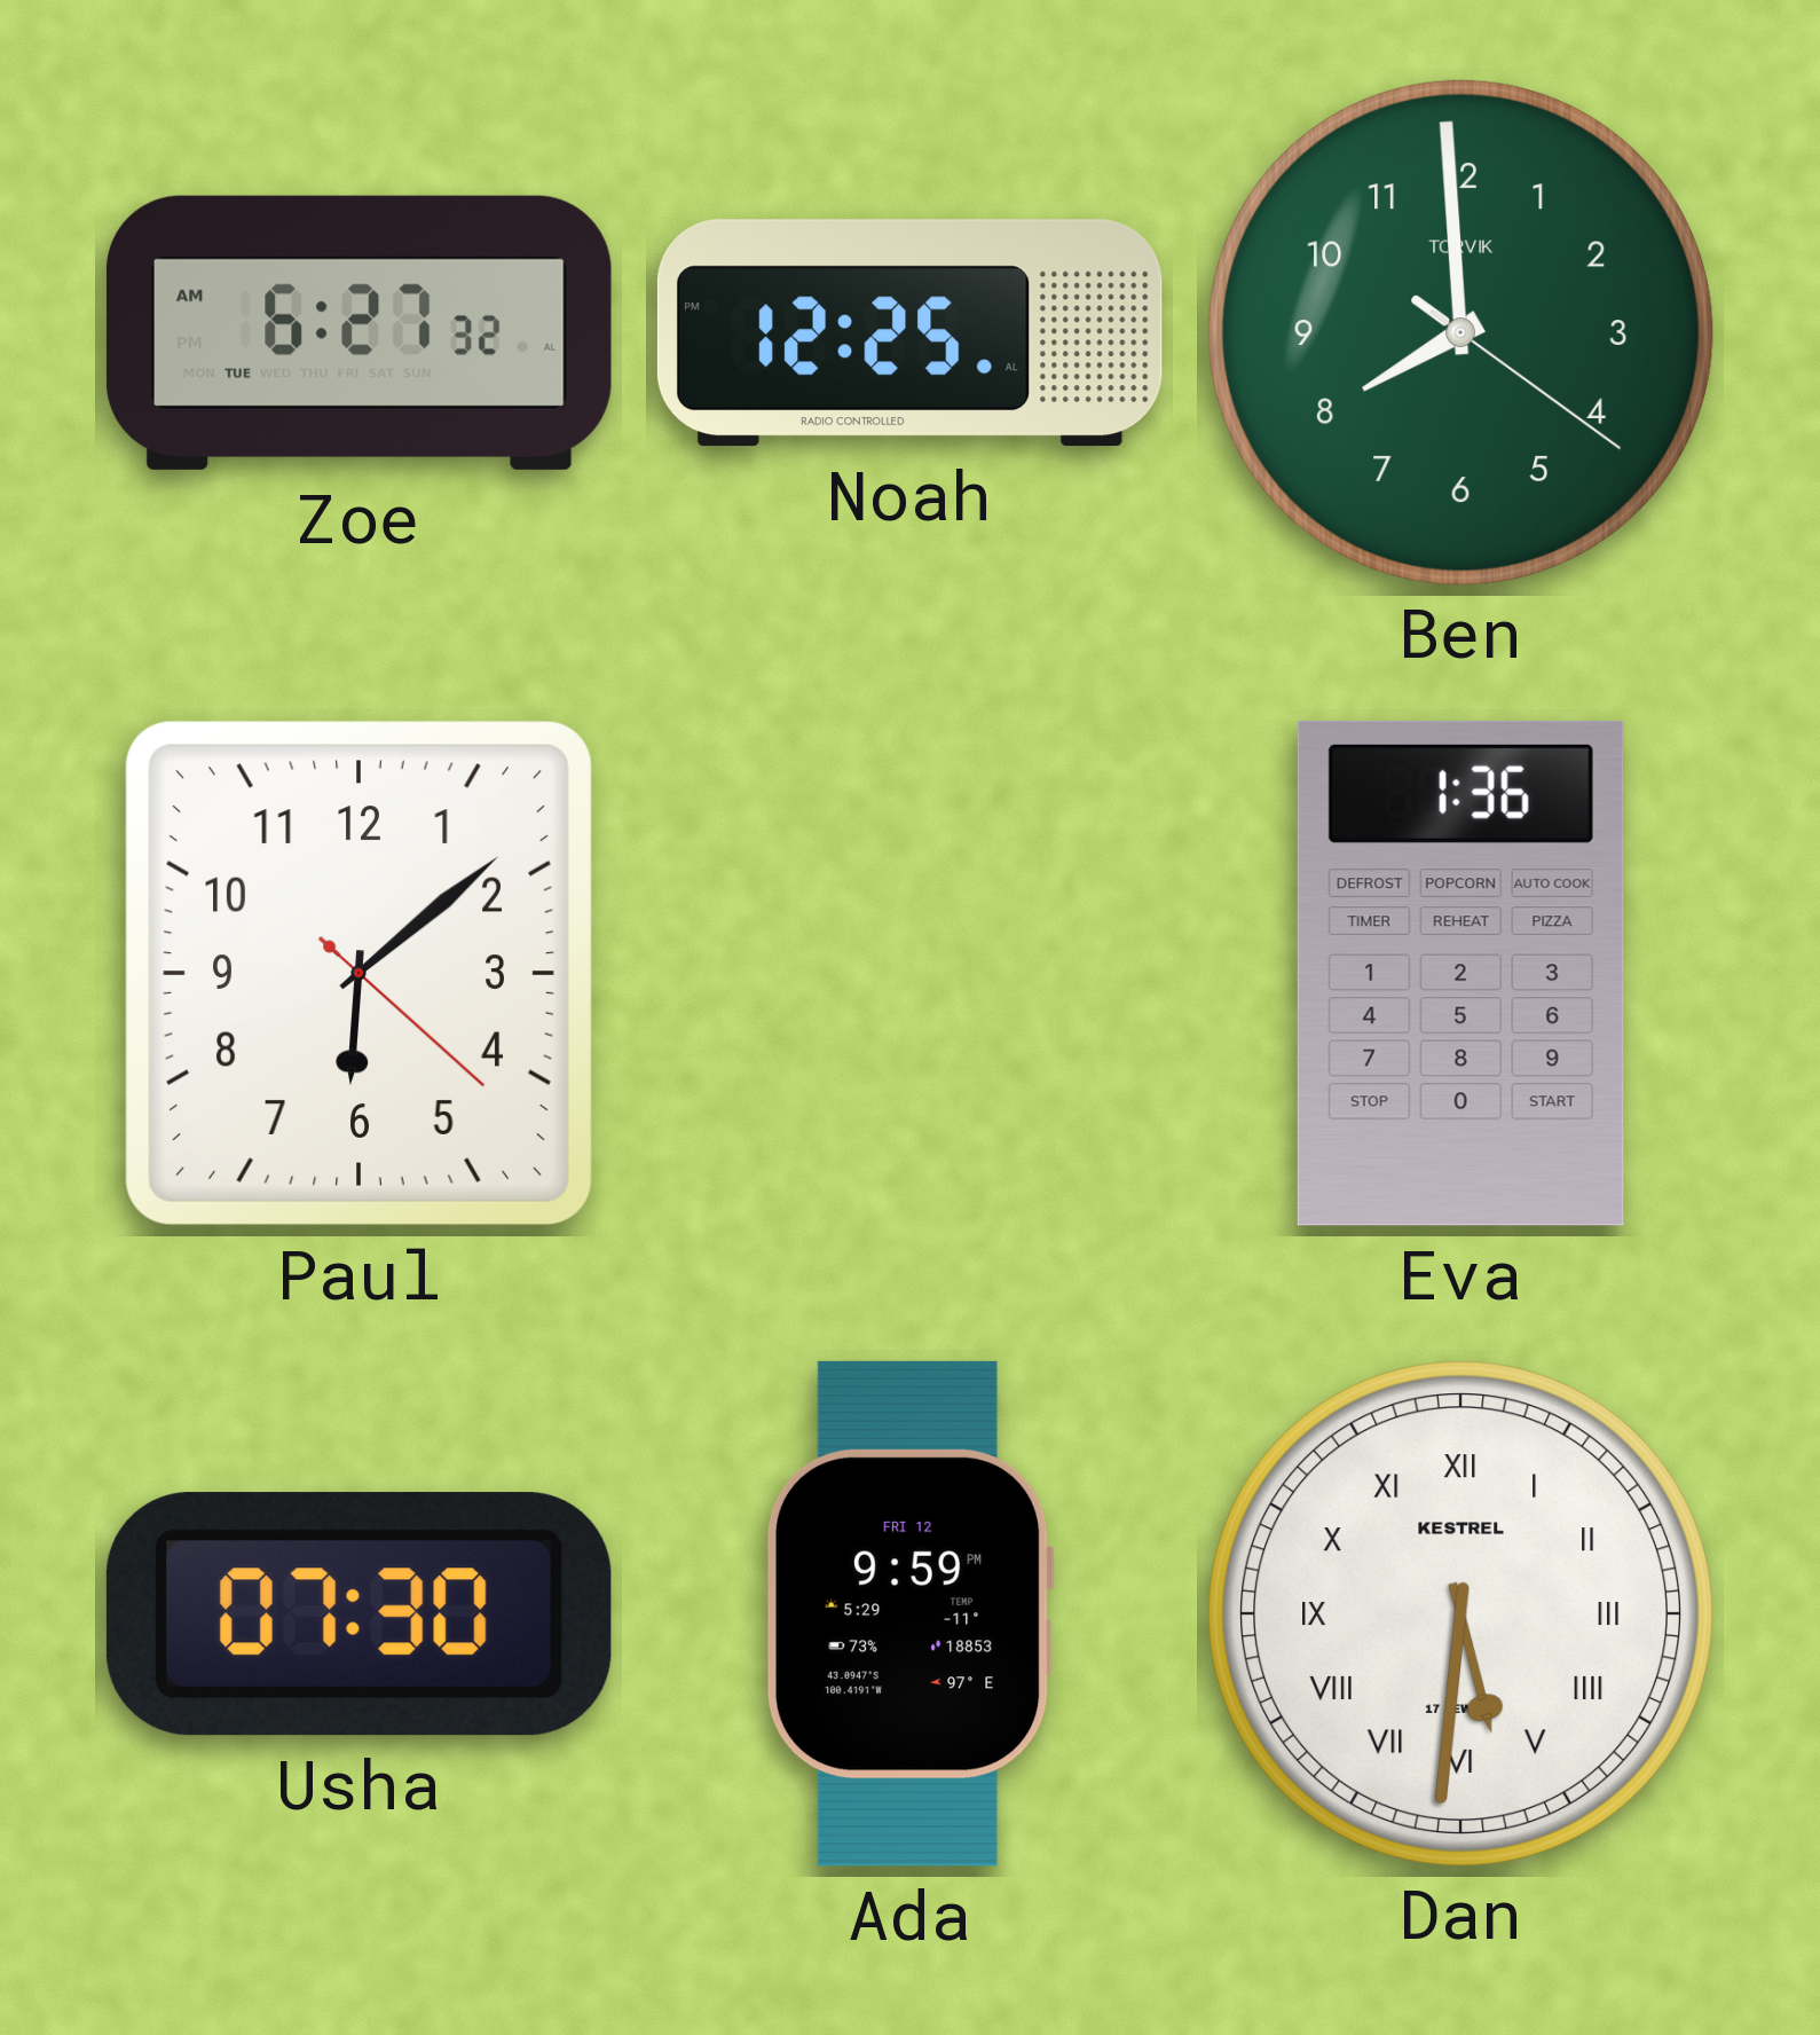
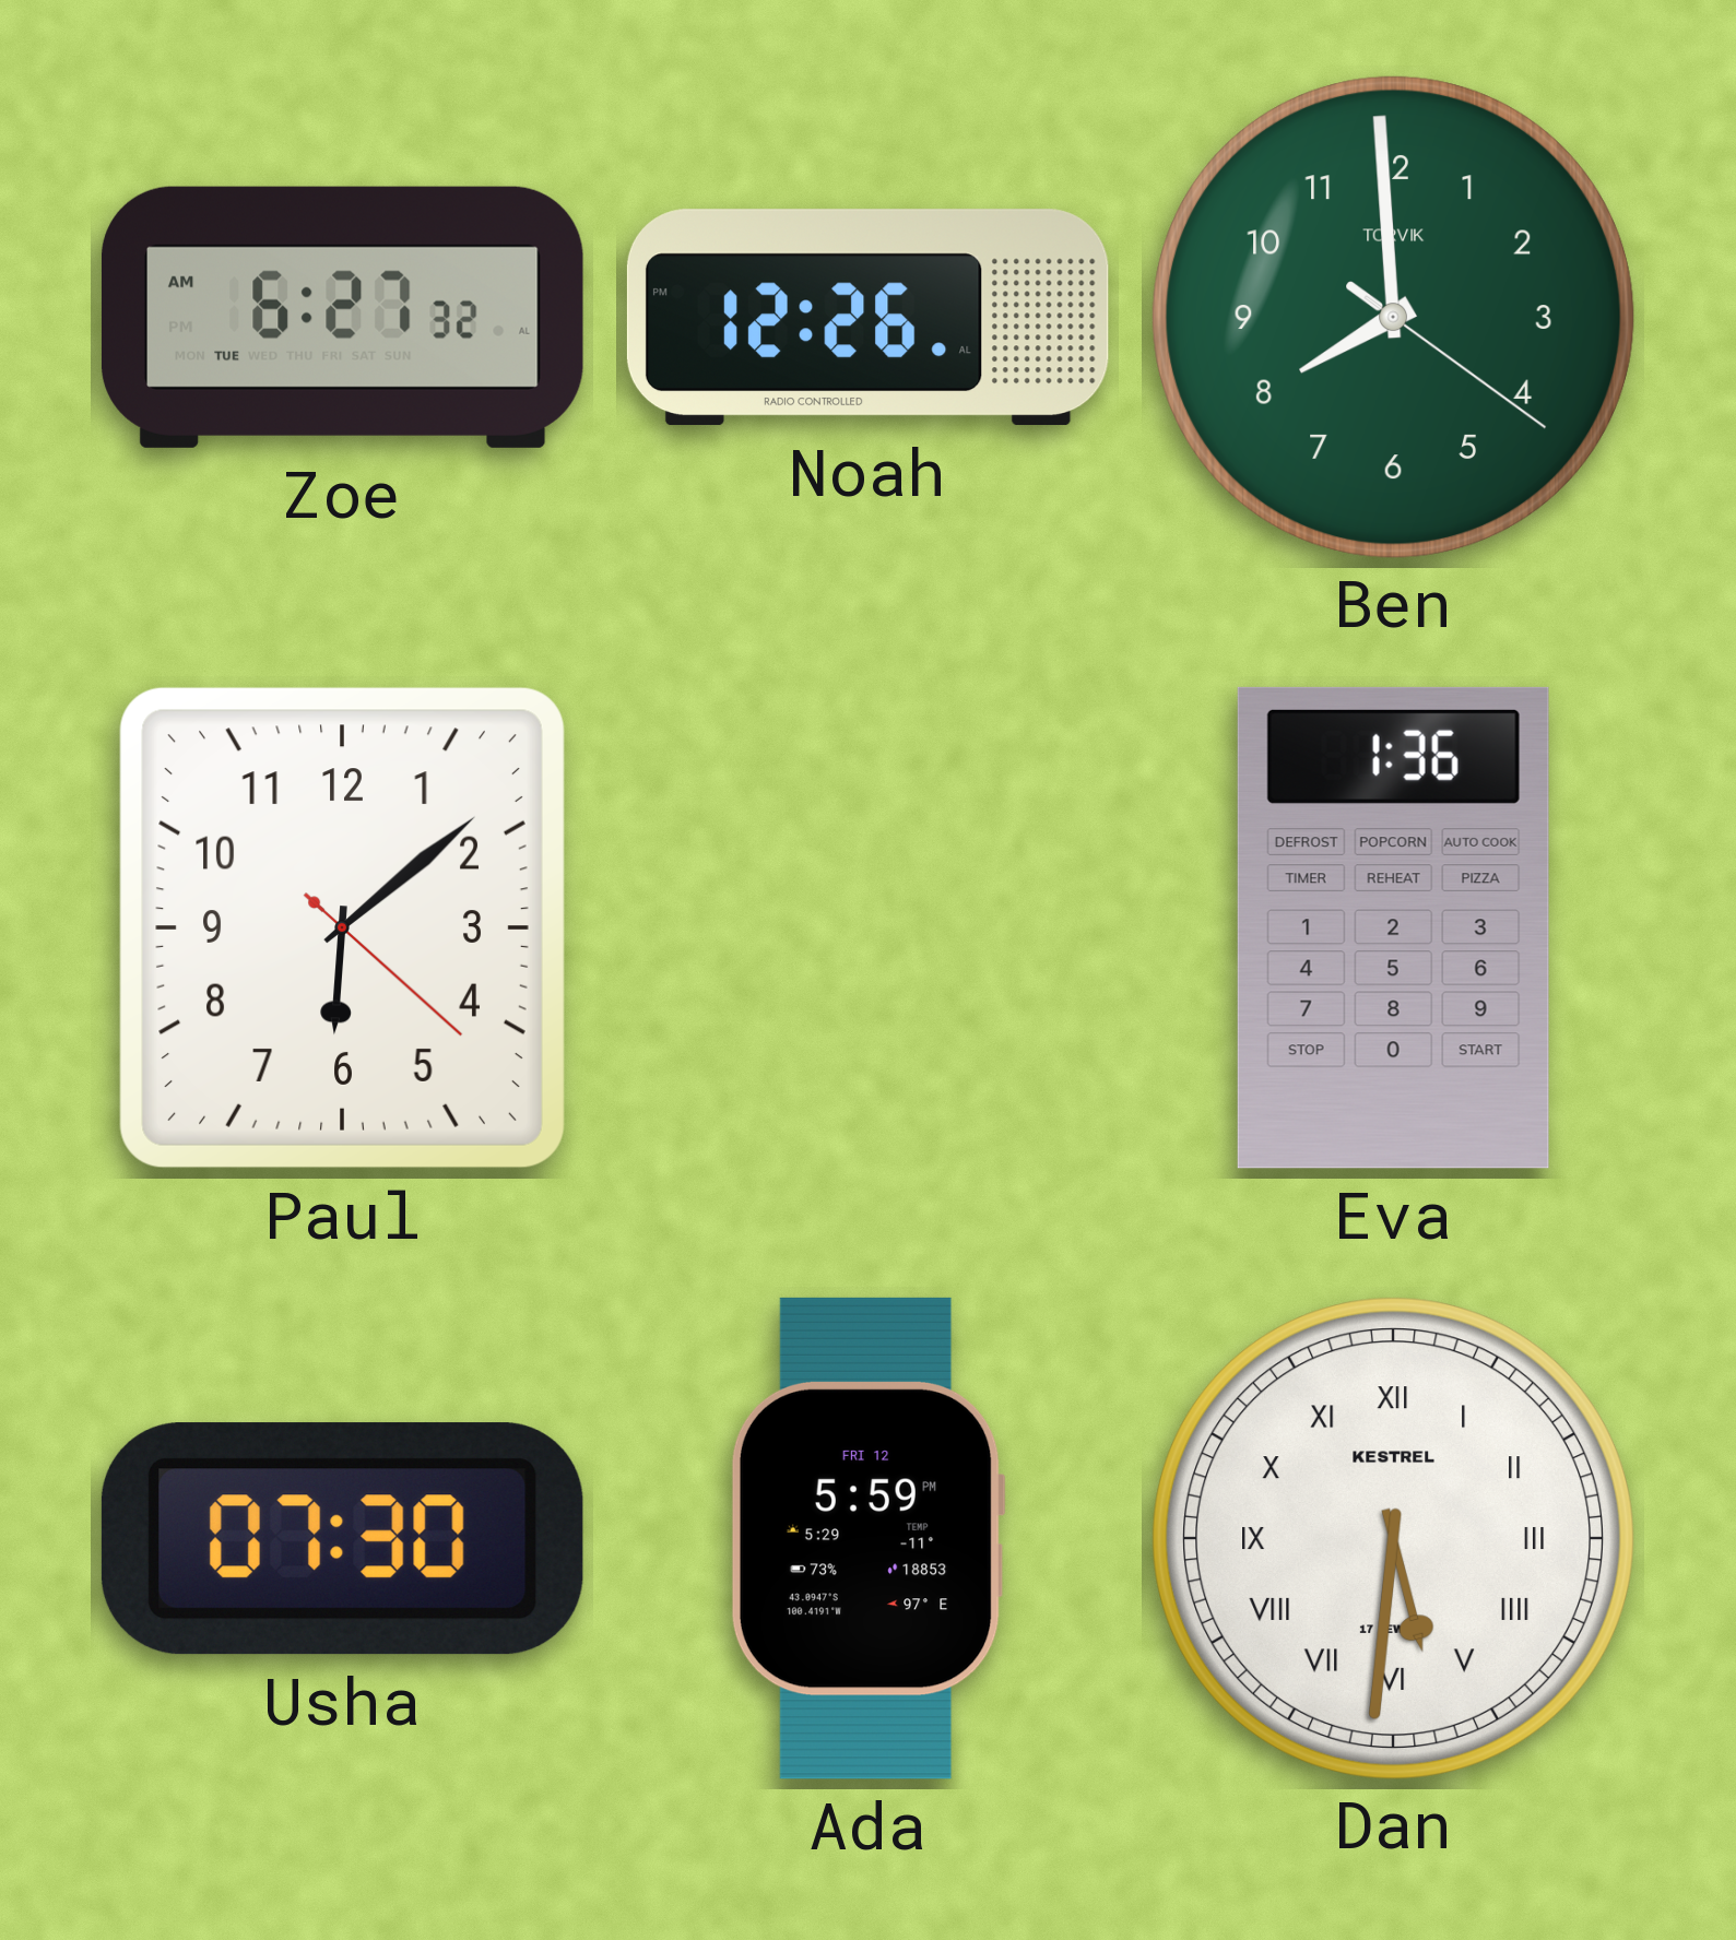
Noah: 12:25 -> 12:26
Ada: 9:59 -> 5:59
